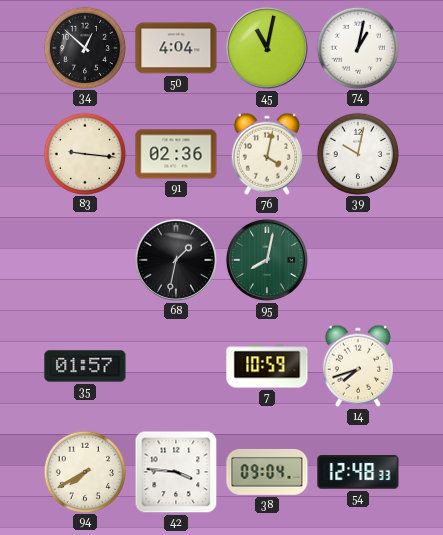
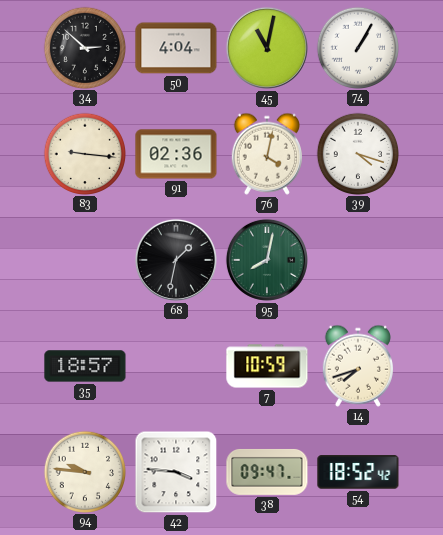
34: 12:52 -> 2:52
74: 1:02 -> 1:05
39: 10:02 -> 4:18
35: 01:57 -> 18:57
94: 7:40 -> 9:46
38: 09:04 -> 09:47
54: 12:48 -> 18:52
